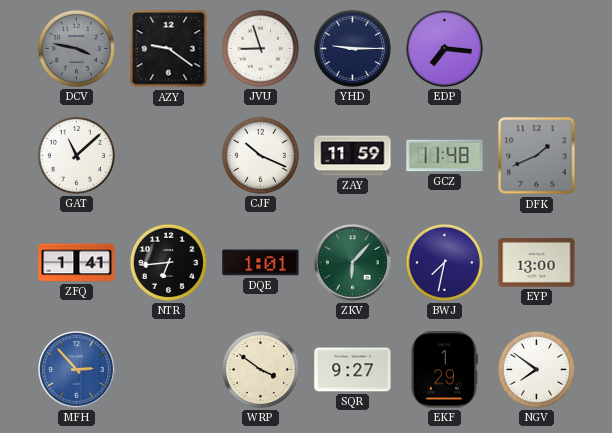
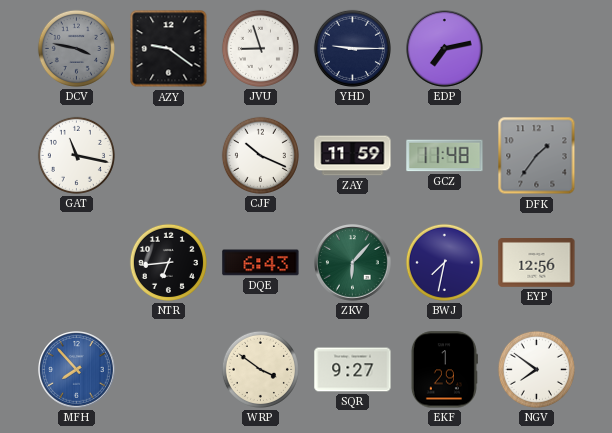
EDP: 7:16 -> 7:13
GAT: 11:08 -> 11:17
DFK: 1:41 -> 1:36
ZFQ: 1:41 -> none
DQE: 1:01 -> 6:43
EYP: 13:00 -> 12:56
MFH: 2:53 -> 7:53
